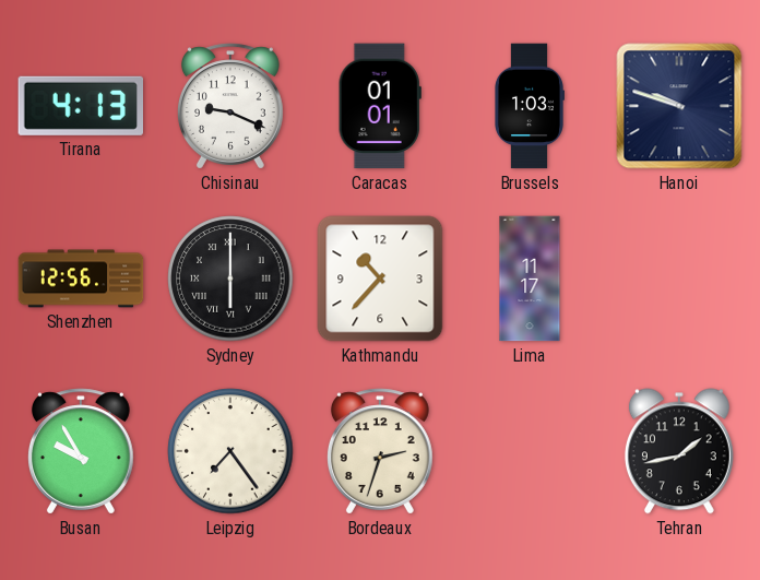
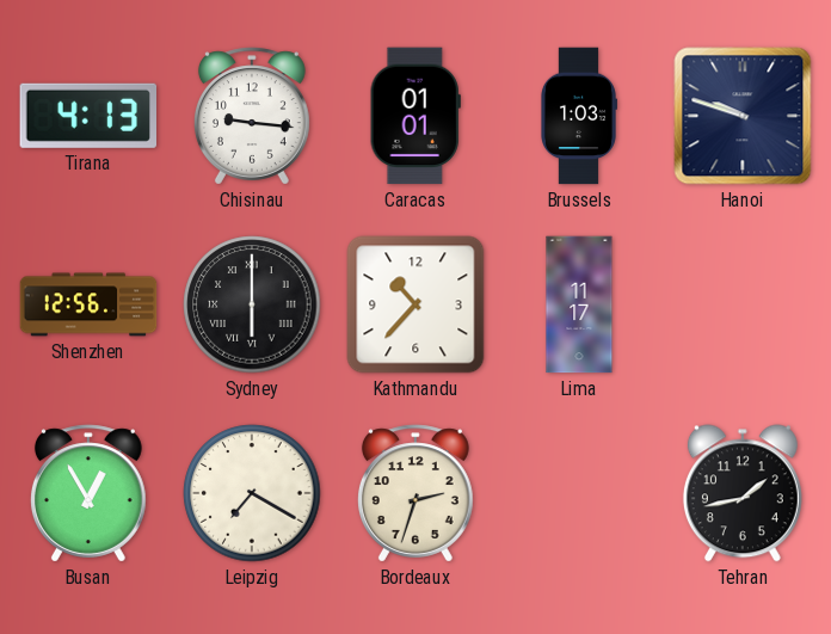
Chisinau: 9:19 -> 9:16
Busan: 9:55 -> 12:55
Leipzig: 7:24 -> 7:20
